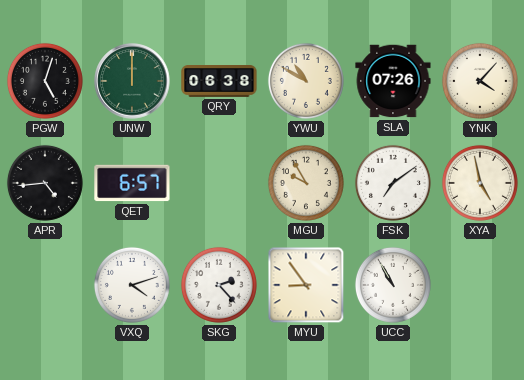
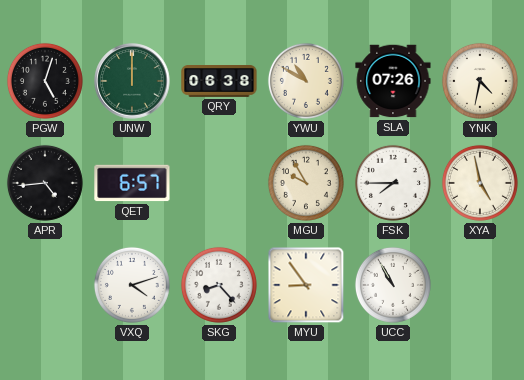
YNK: 4:07 -> 4:32
FSK: 7:09 -> 7:45
SKG: 2:23 -> 8:23
